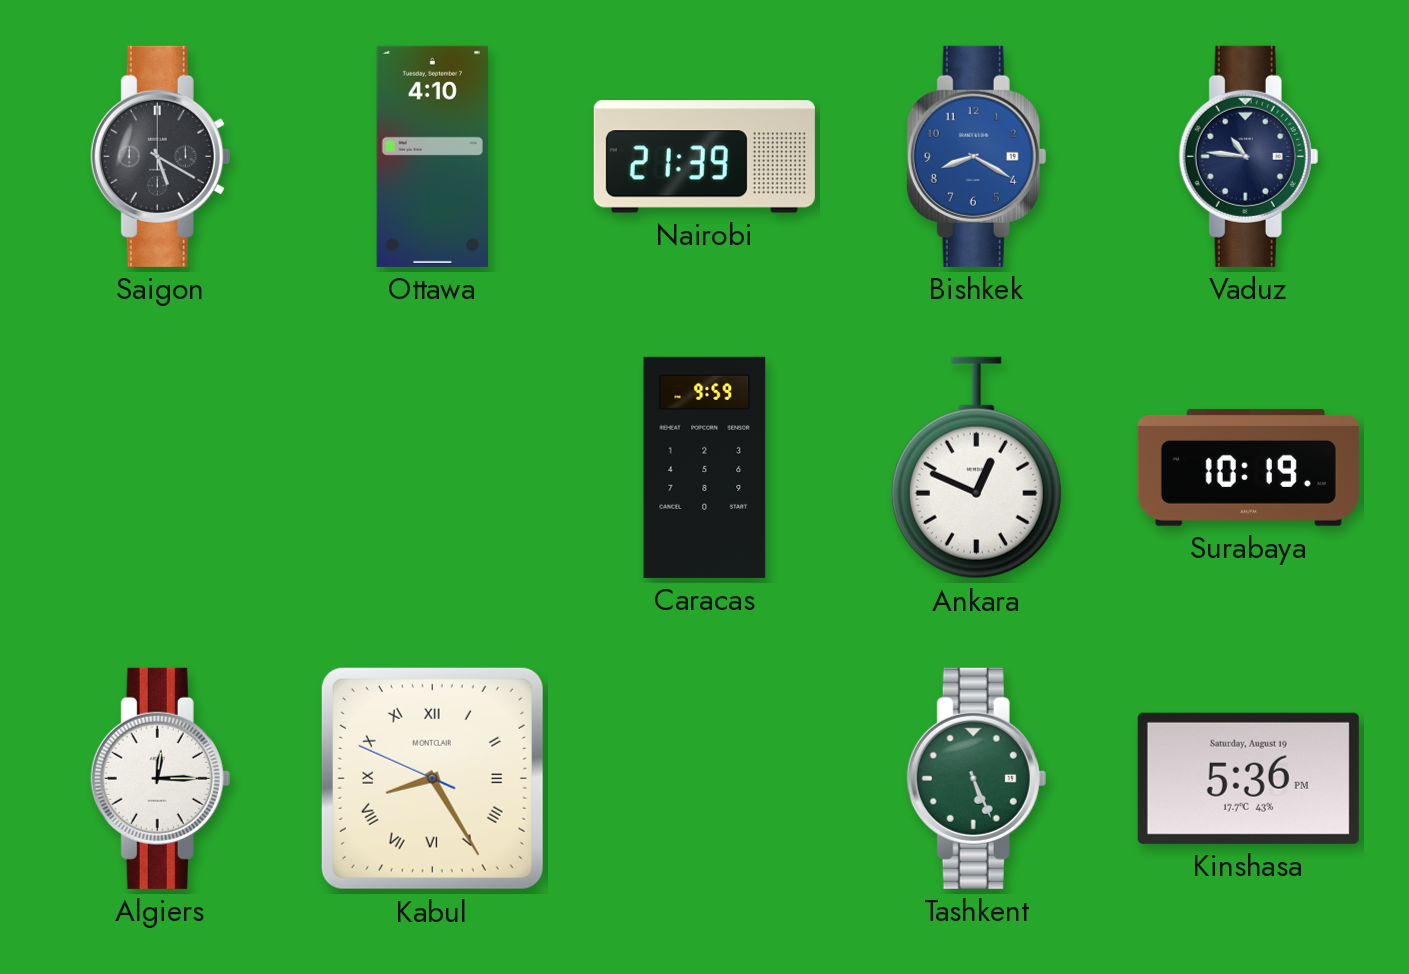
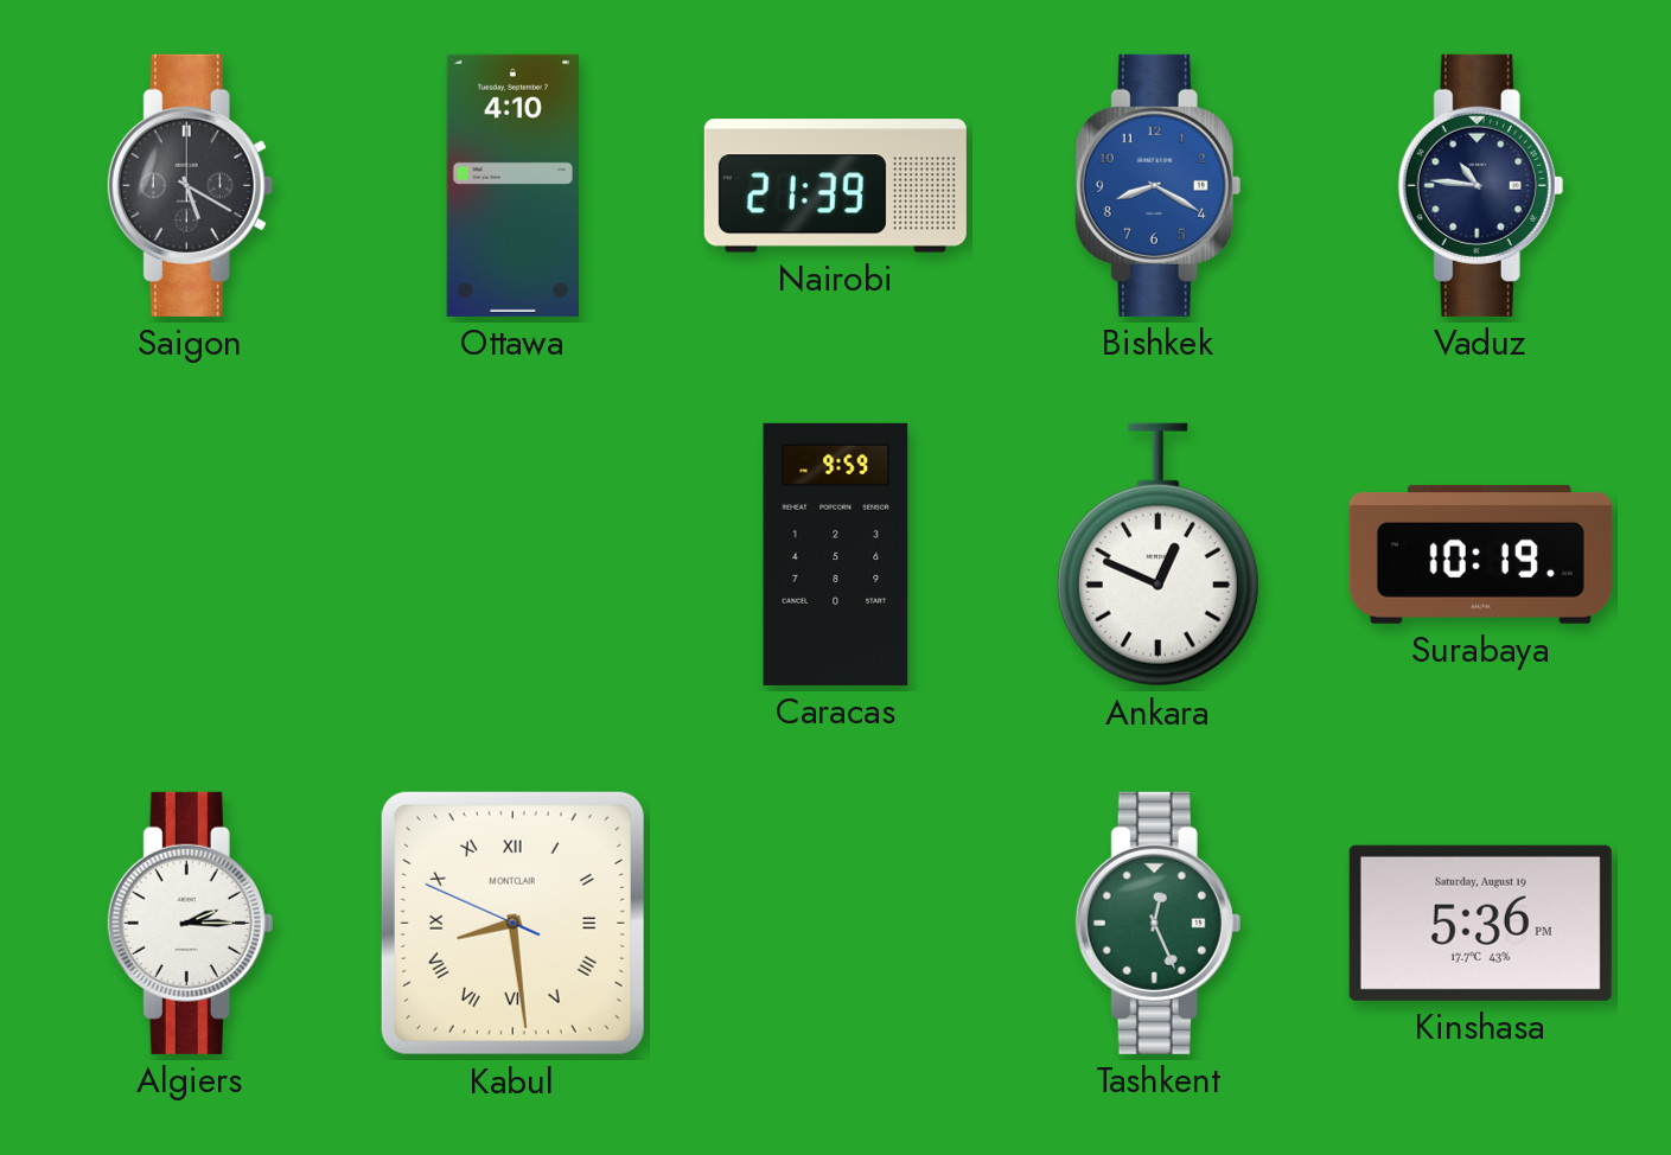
Algiers: 12:15 -> 2:15
Kabul: 8:24 -> 8:28
Tashkent: 5:26 -> 12:26
